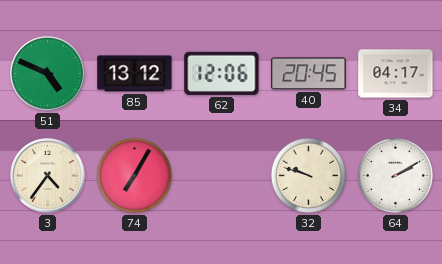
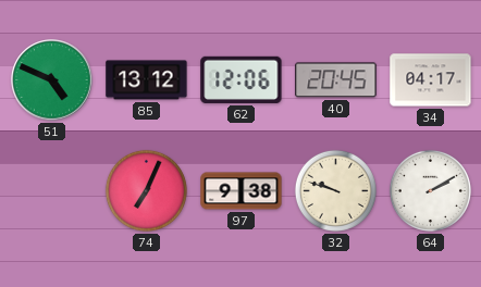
3: 4:36 -> none
74: 7:05 -> 7:04
97: none -> 9:38
